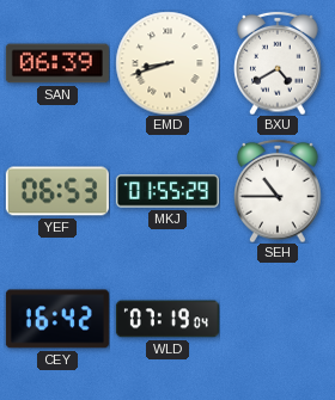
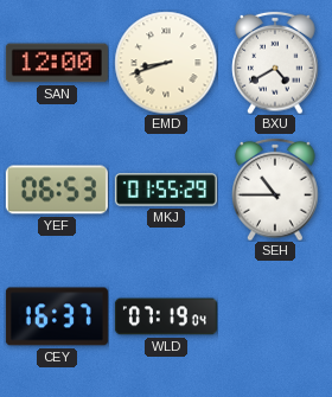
SAN: 06:39 -> 12:00
CEY: 16:42 -> 16:37
